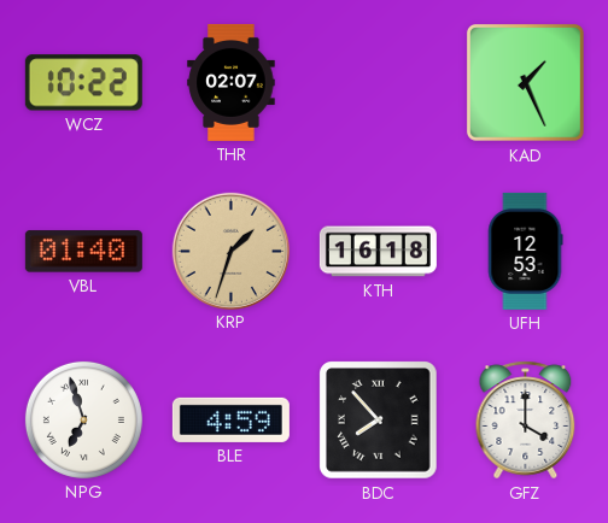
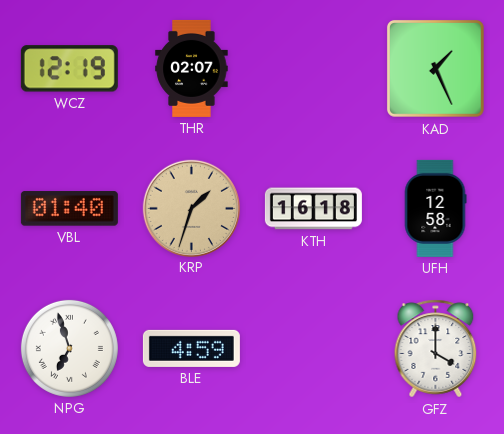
WCZ: 10:22 -> 12:19
UFH: 12:53 -> 12:58
BDC: 7:53 -> none
